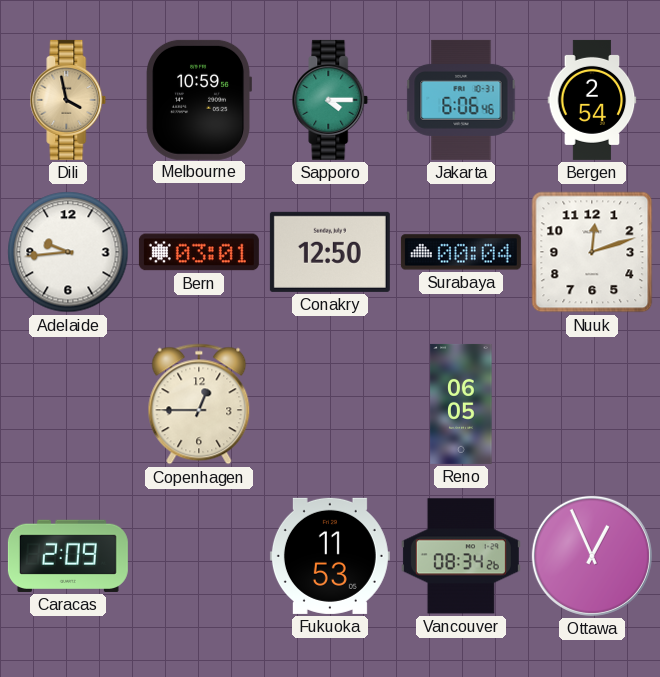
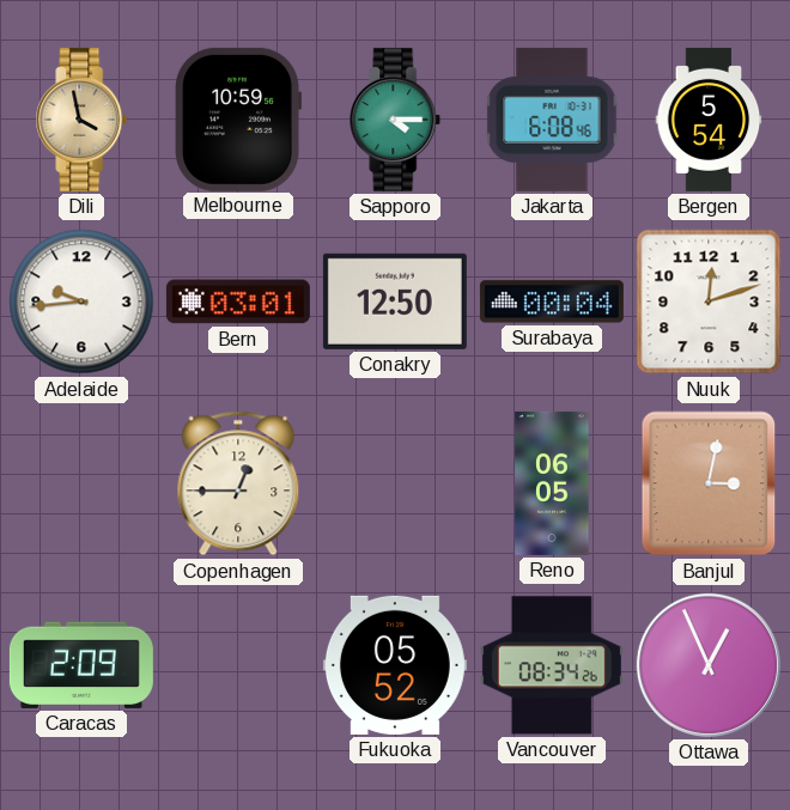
Jakarta: 6:06 -> 6:08
Bergen: 2:54 -> 5:54
Banjul: none -> 3:02
Fukuoka: 11:53 -> 05:52
